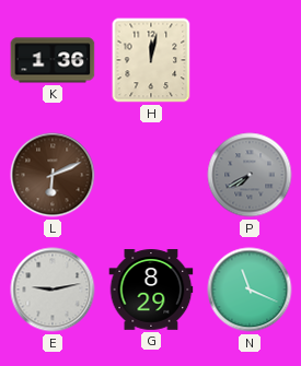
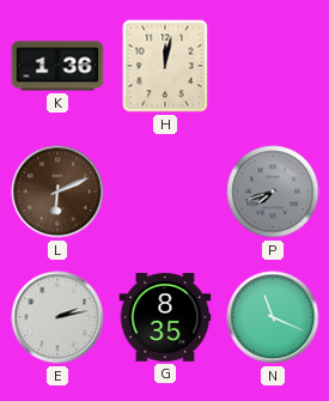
P: 7:40 -> 7:42
E: 9:13 -> 2:13
G: 8:29 -> 8:35
